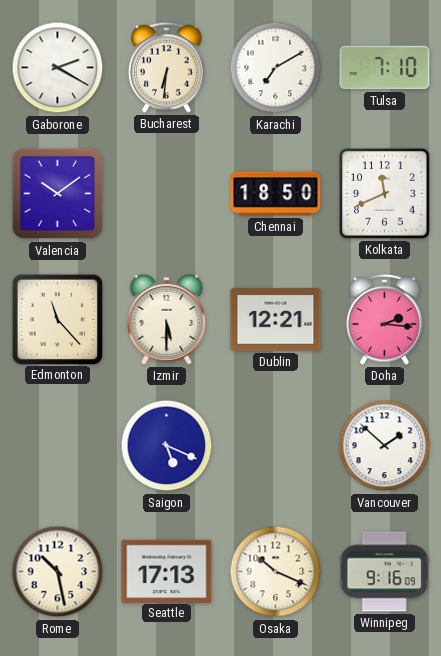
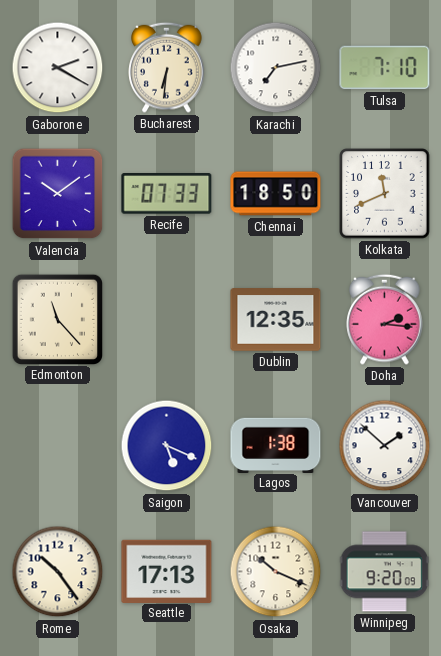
Karachi: 7:10 -> 7:13
Recife: none -> 07:33
Izmir: 5:30 -> none
Dublin: 12:21 -> 12:35
Lagos: none -> 1:38
Rome: 10:28 -> 10:24
Winnipeg: 9:16 -> 9:20
